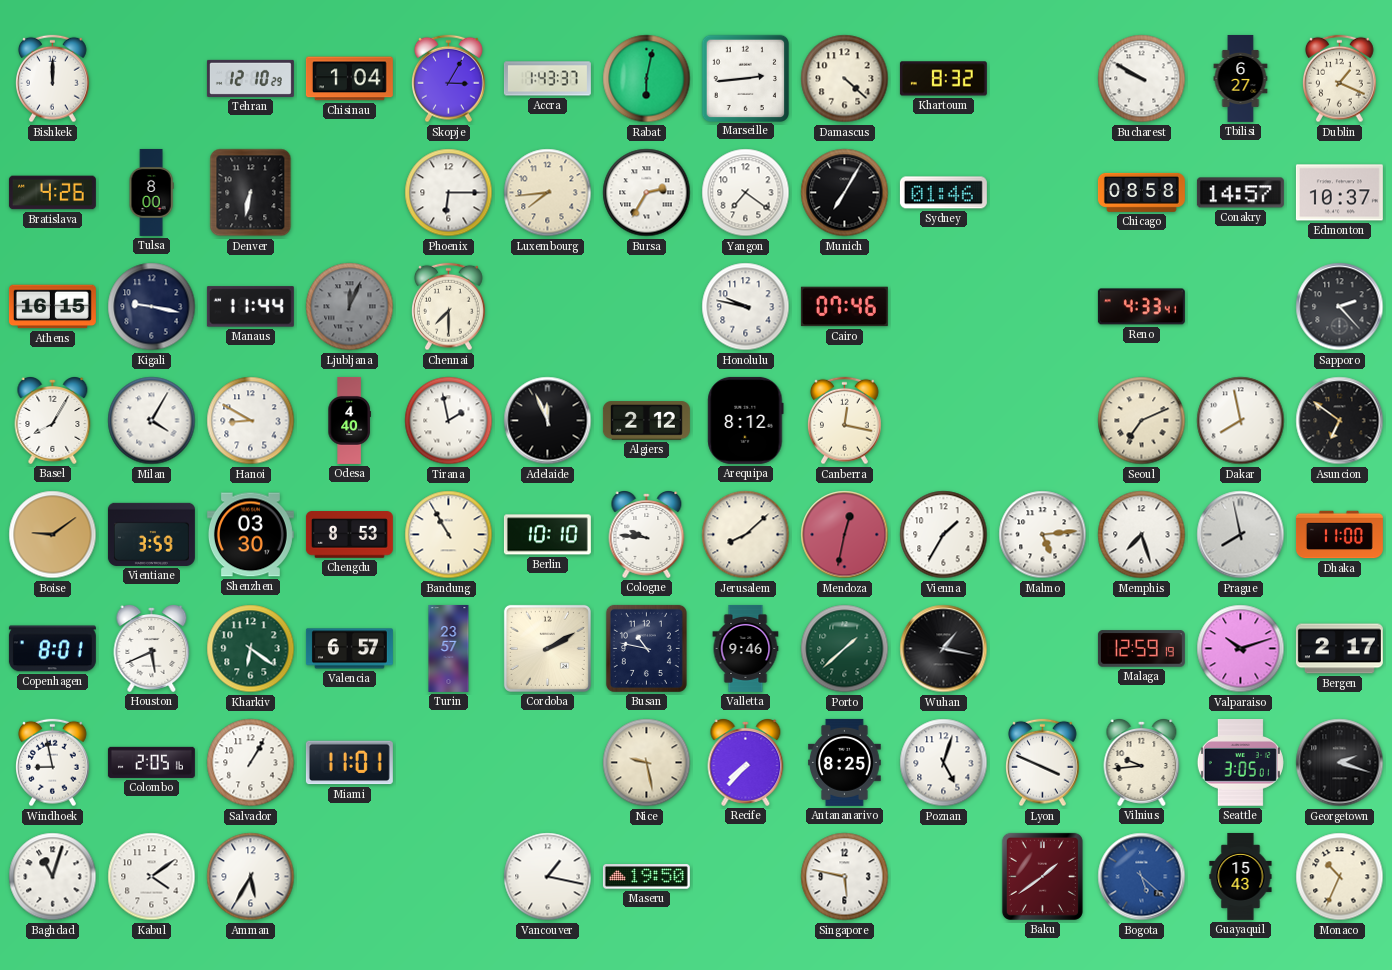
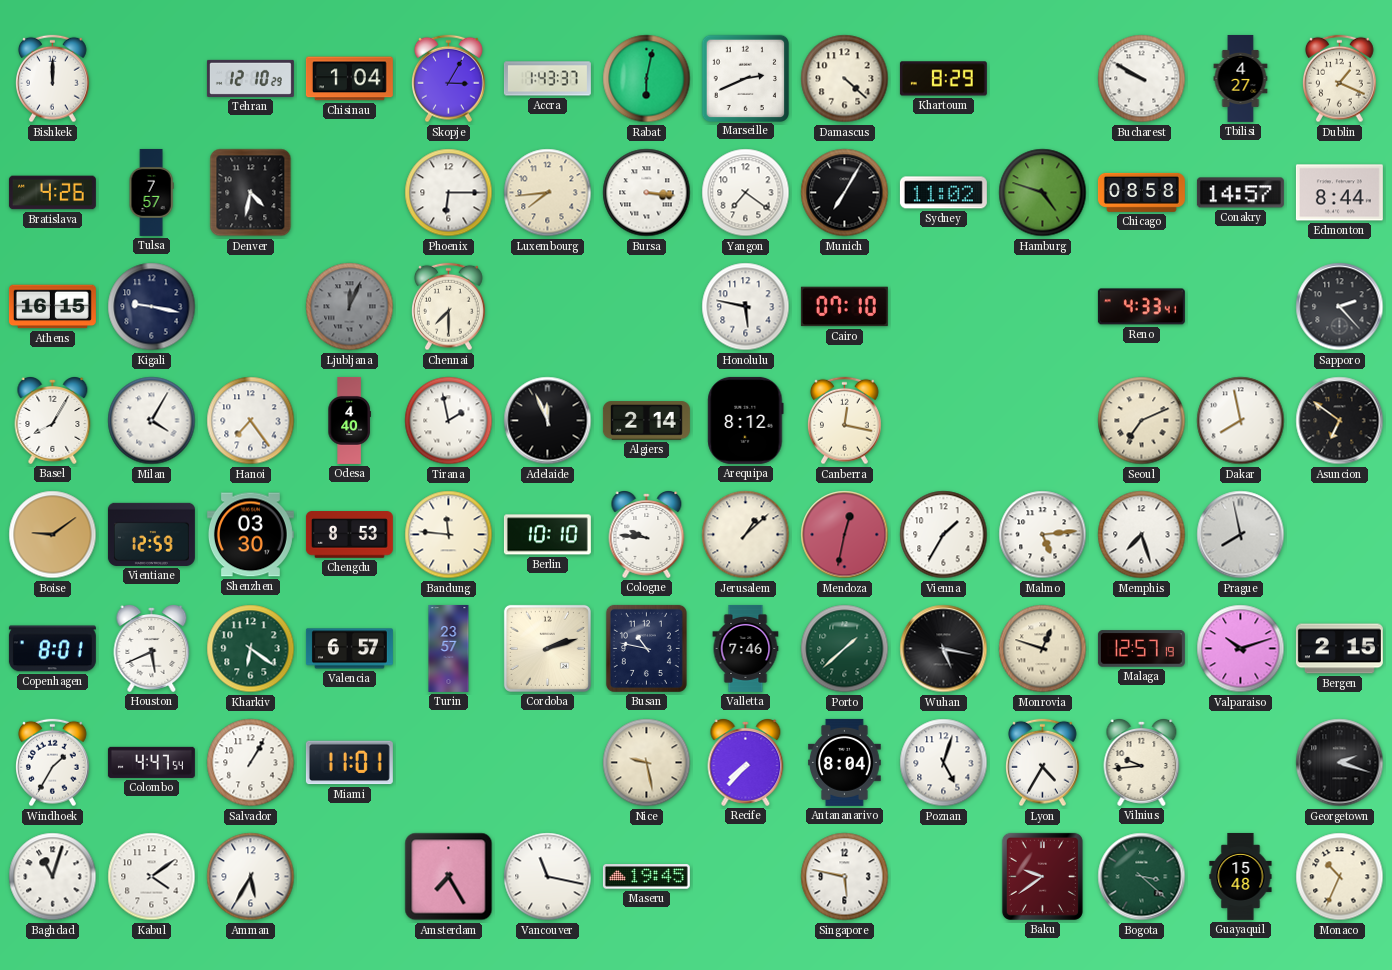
Marseille: 2:44 -> 2:41
Khartoum: 8:32 -> 8:29
Tbilisi: 6:27 -> 4:27
Tulsa: 8:00 -> 7:57
Denver: 6:32 -> 4:32
Bursa: 2:35 -> 3:16
Sydney: 01:46 -> 11:02
Hamburg: none -> 4:48
Edmonton: 10:37 -> 8:44
Manaus: 11:44 -> none
Honolulu: 9:47 -> 5:47
Cairo: 07:46 -> 07:10
Hanoi: 8:50 -> 7:24
Algiers: 2:12 -> 2:14
Vientiane: 3:59 -> 12:59
Bandung: 10:55 -> 11:46
Jerusalem: 8:08 -> 1:08
Dhaka: 11:00 -> none
Cordoba: 2:10 -> 2:12
Valletta: 9:46 -> 7:46
Wuhan: 1:17 -> 5:17
Monrovia: none -> 12:48
Malaga: 12:59 -> 12:57
Bergen: 2:17 -> 2:15
Windhoek: 8:58 -> 1:35
Colombo: 2:05 -> 4:47
Antananarivo: 8:25 -> 8:04
Lyon: 3:49 -> 4:35
Seattle: 3:05 -> none
Amsterdam: none -> 7:25
Vancouver: 1:17 -> 11:17
Maseru: 19:50 -> 19:45
Baku: 1:39 -> 9:39
Bogota: 5:22 -> 3:22
Bogota dial: blue -> green
Guayaquil: 15:43 -> 15:48
